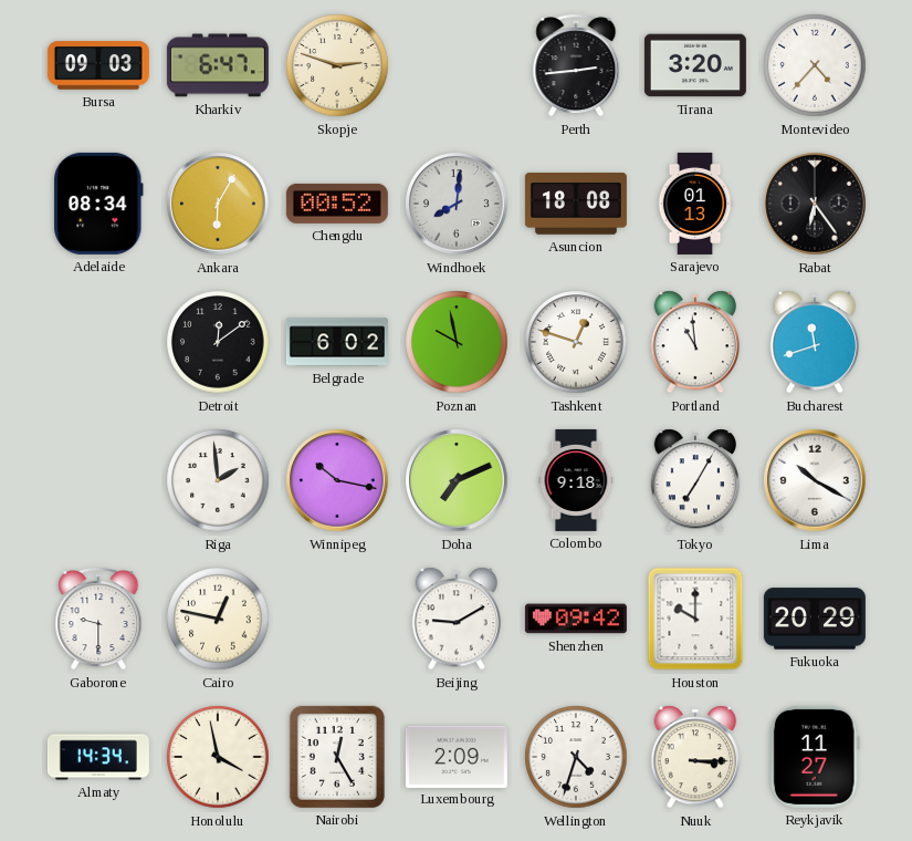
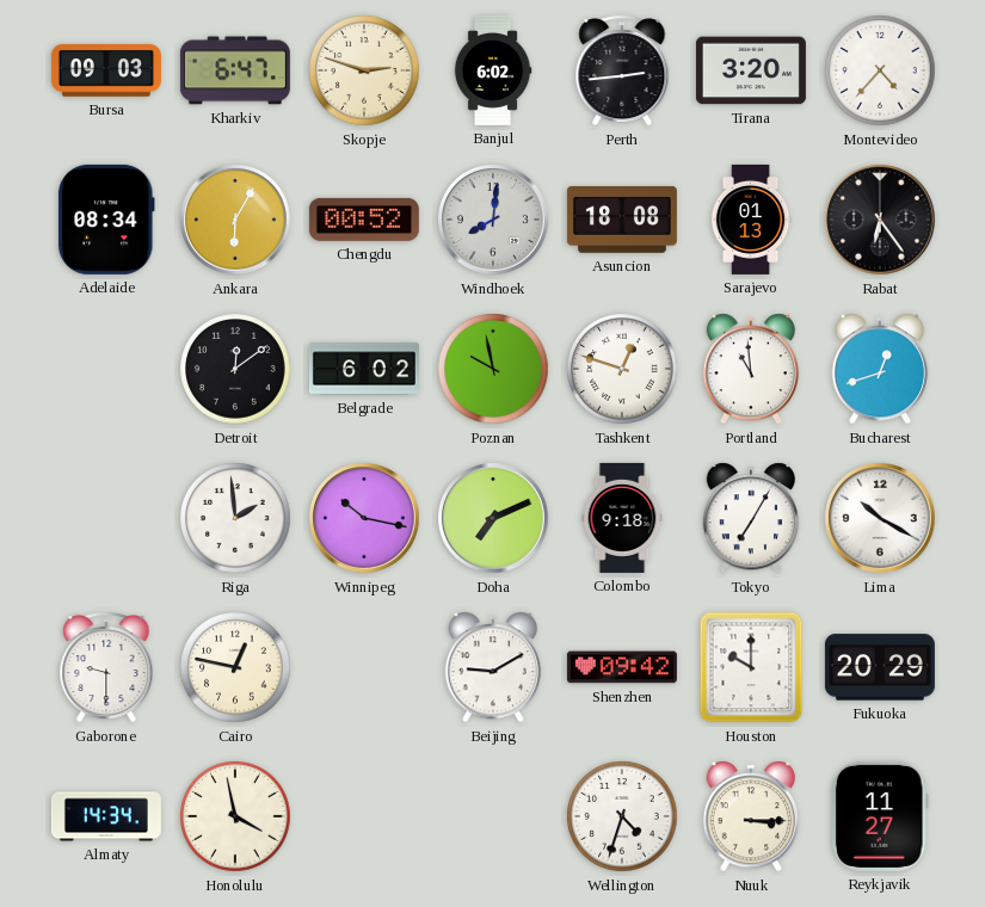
Banjul: none -> 6:02
Bucharest: 11:42 -> 12:42
Nairobi: 12:25 -> none
Luxembourg: 2:09 -> none
